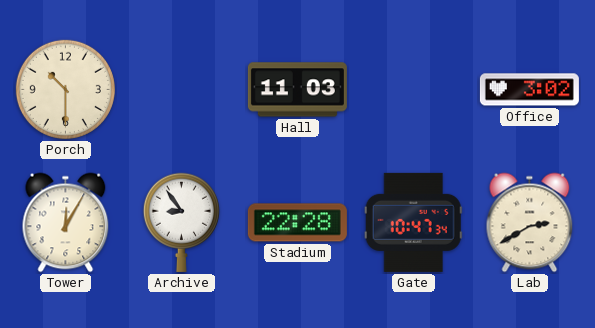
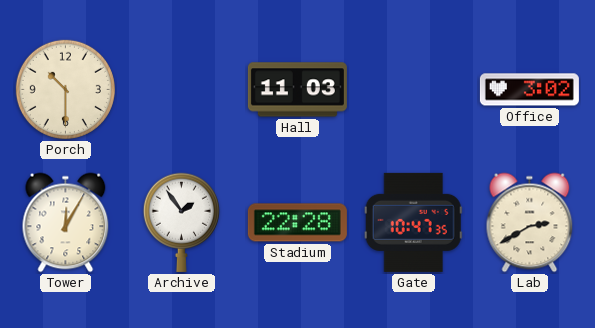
Archive: 8:54 -> 1:54
Gate: 10:47:34 -> 10:47:35
